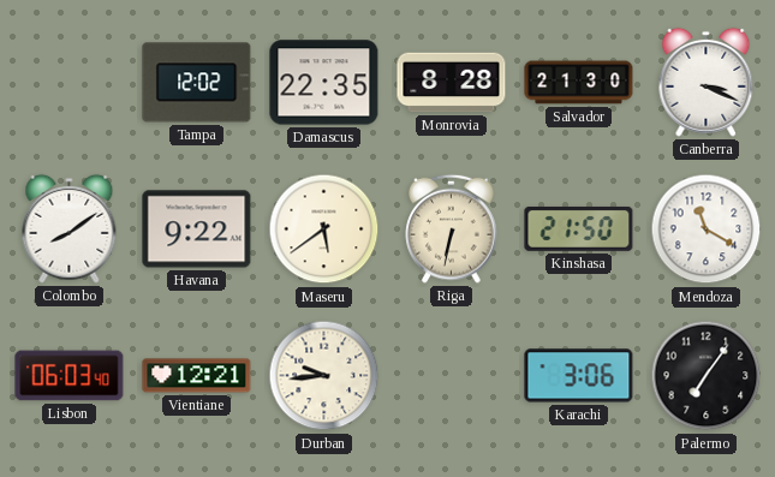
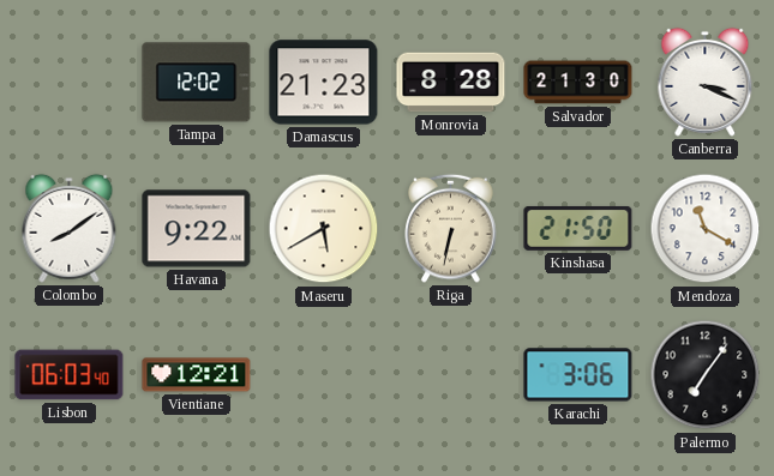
Damascus: 22:35 -> 21:23
Maseru: 5:39 -> 5:40
Durban: 9:44 -> none
